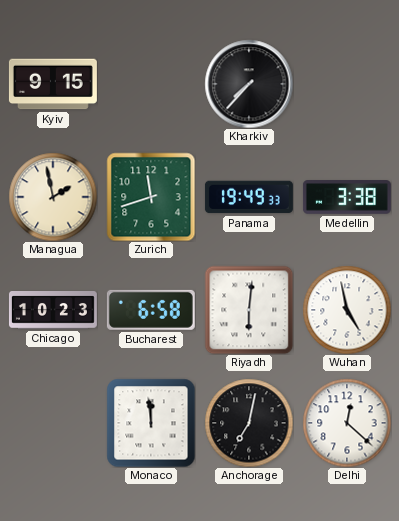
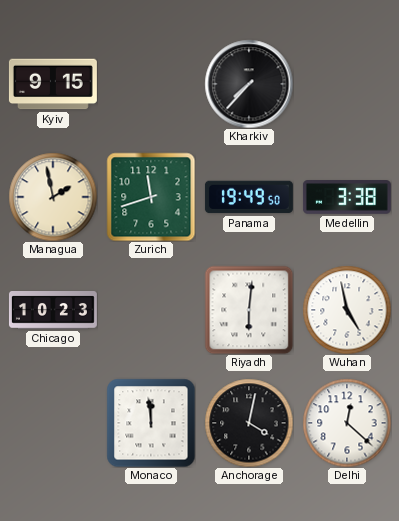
Panama: 19:49:33 -> 19:49:50
Bucharest: 6:58 -> none
Anchorage: 7:02 -> 4:02
